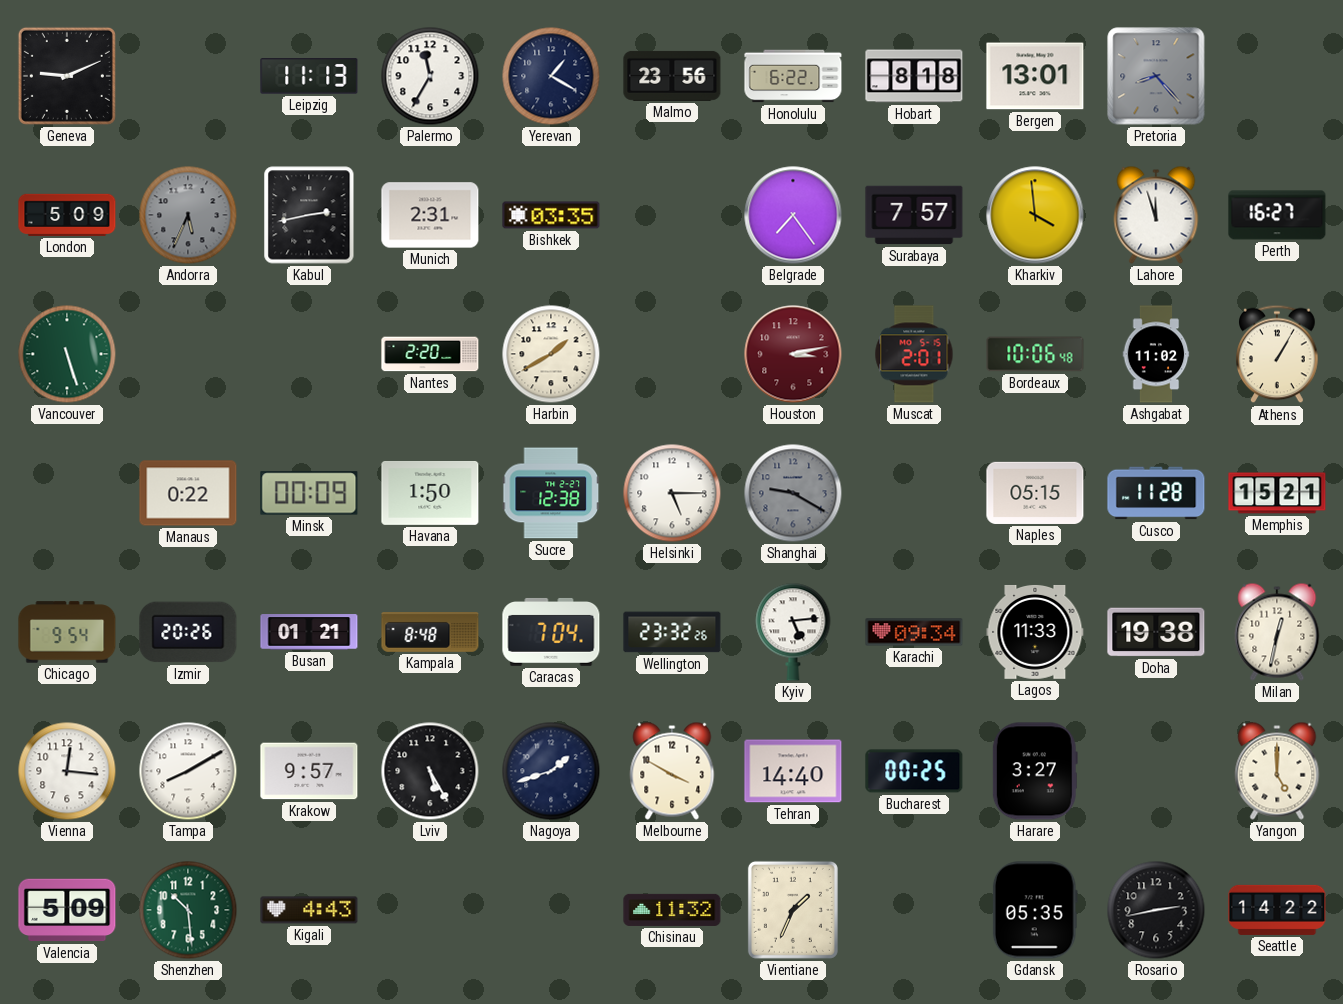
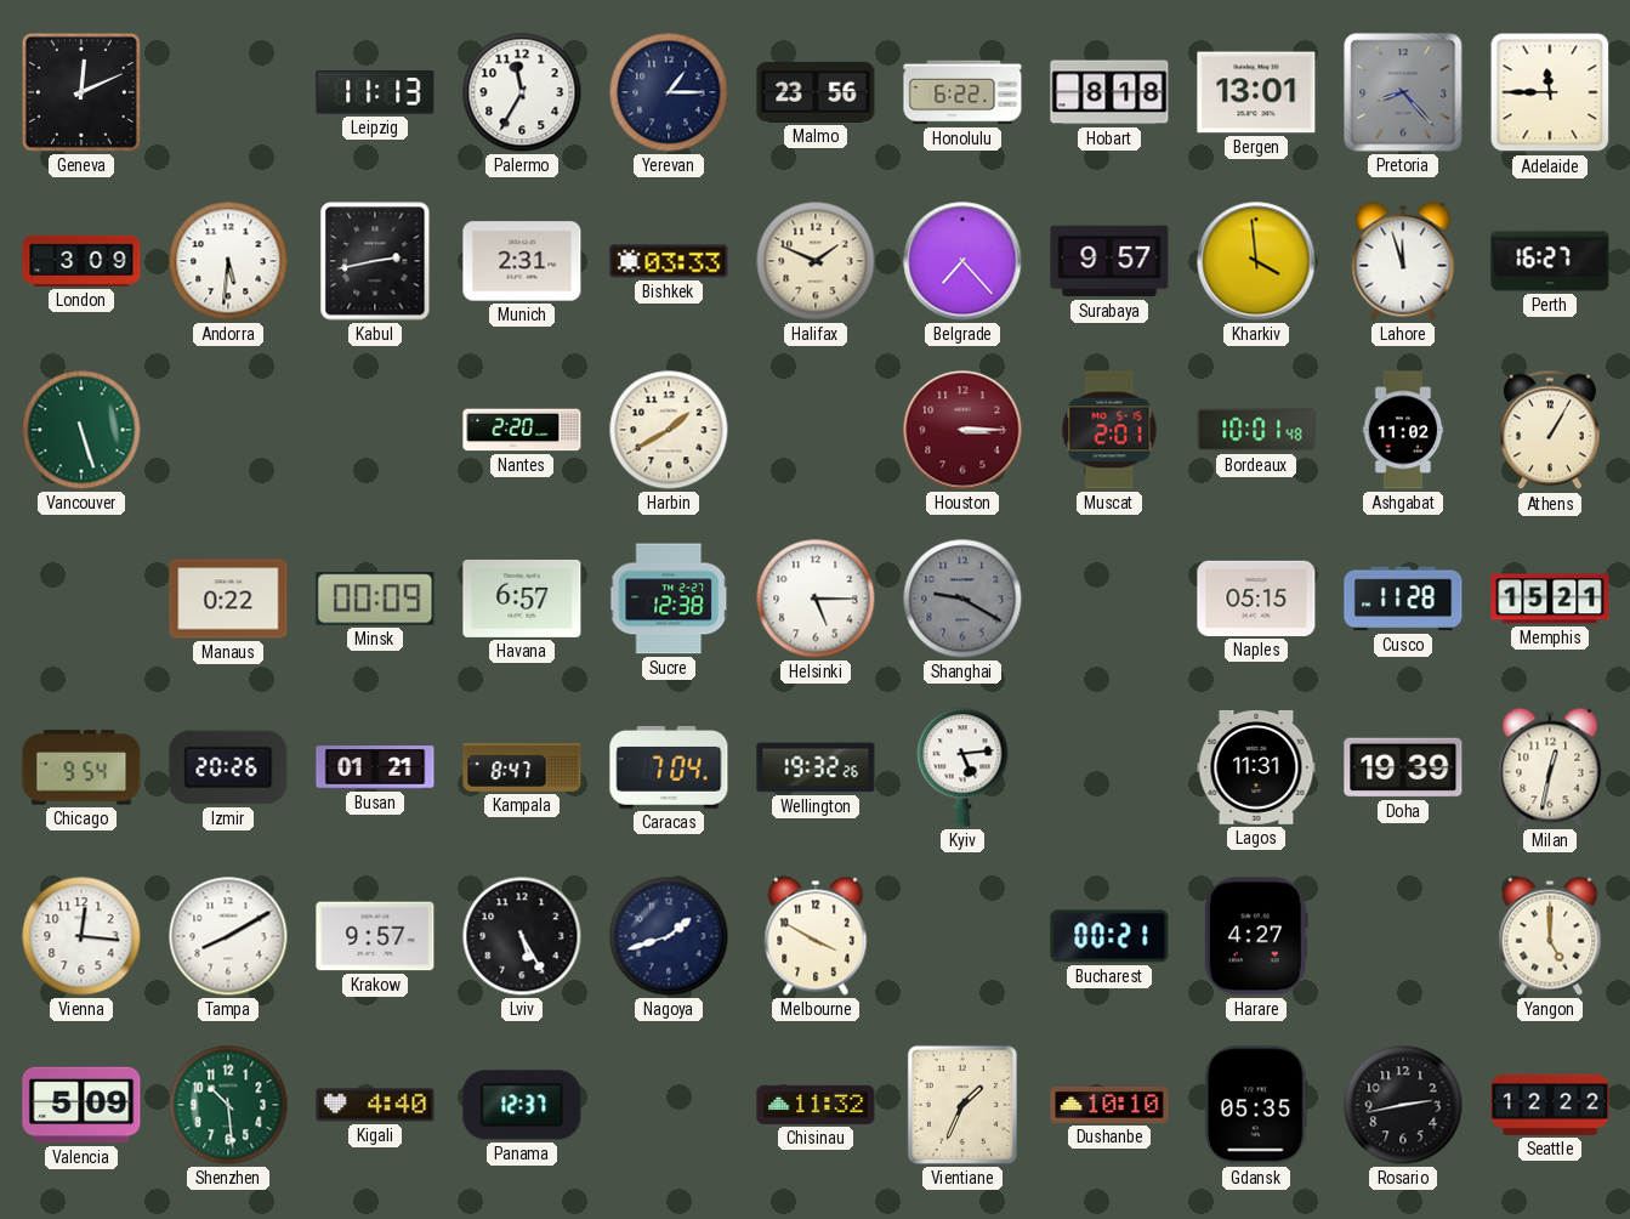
Geneva: 9:11 -> 12:11
Yerevan: 1:20 -> 1:15
Adelaide: none -> 11:45
London: 5:09 -> 3:09
Andorra: 5:34 -> 5:31
Andorra dial: grey -> white
Bishkek: 03:35 -> 03:33
Halifax: none -> 1:49
Belgrade: 7:24 -> 7:23
Surabaya: 7:57 -> 9:57
Houston: 3:13 -> 3:15
Bordeaux: 10:06 -> 10:01
Havana: 1:50 -> 6:57
Kampala: 8:48 -> 8:47
Wellington: 23:32 -> 19:32
Karachi: 09:34 -> none
Lagos: 11:33 -> 11:31
Doha: 19:38 -> 19:39
Tehran: 14:40 -> none
Bucharest: 00:25 -> 00:21
Harare: 3:27 -> 4:27
Kigali: 4:43 -> 4:40
Panama: none -> 12:37
Dushanbe: none -> 10:10
Seattle: 14:22 -> 12:22
